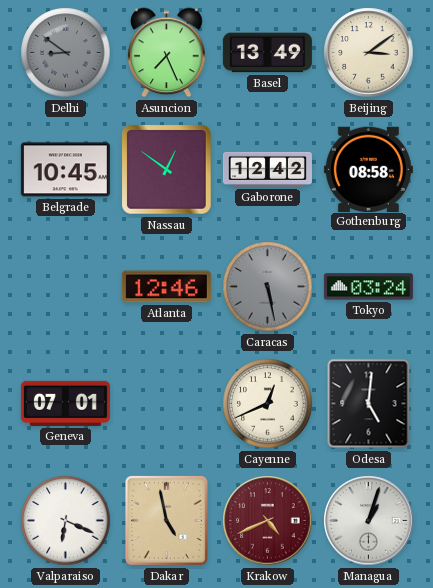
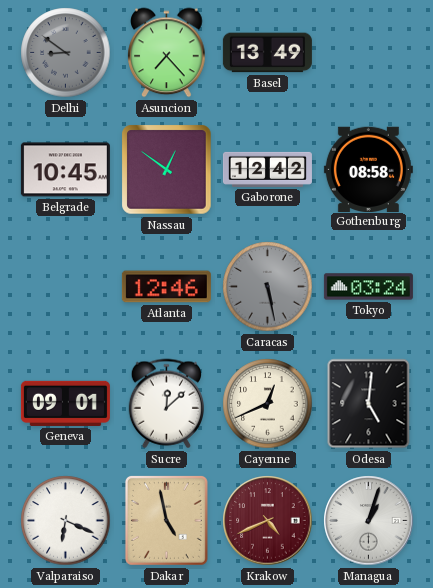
Asuncion: 7:26 -> 7:23
Beijing: 3:09 -> none
Geneva: 07:01 -> 09:01
Sucre: none -> 12:08
